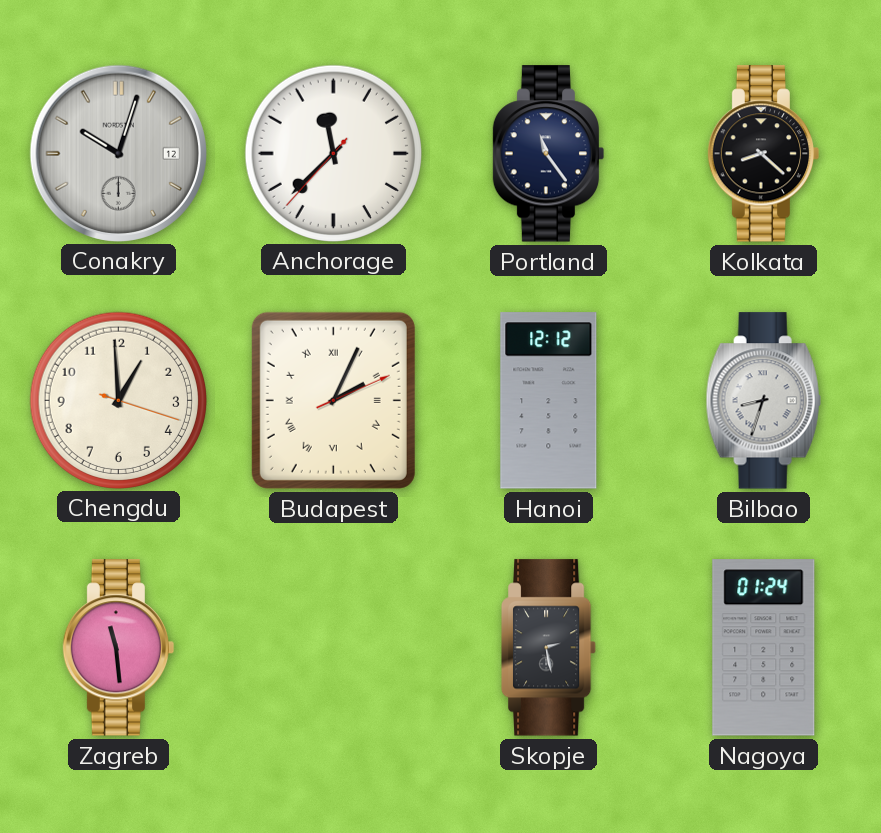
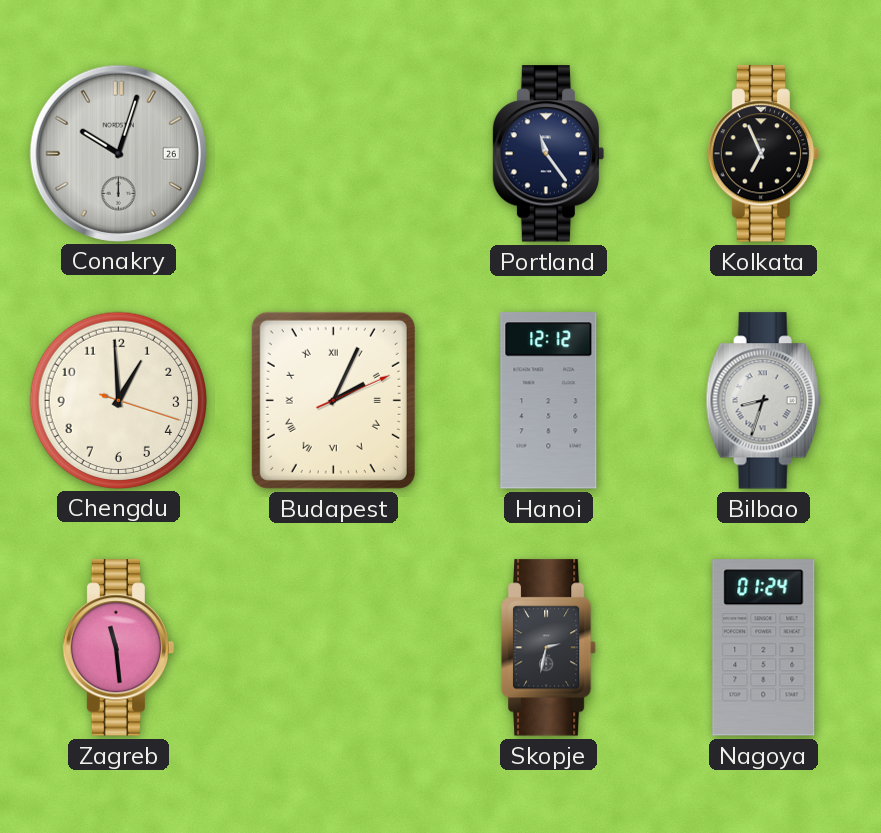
Conakry date: 12 -> 26
Anchorage: 11:37 -> none
Kolkata: 8:22 -> 6:56
Skopje: 2:28 -> 2:32
